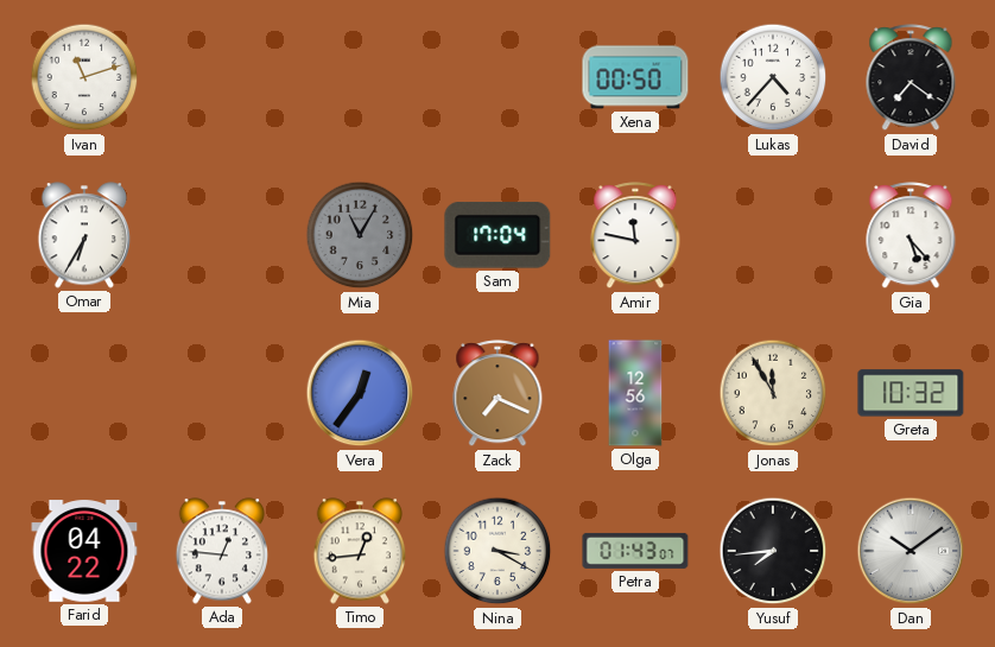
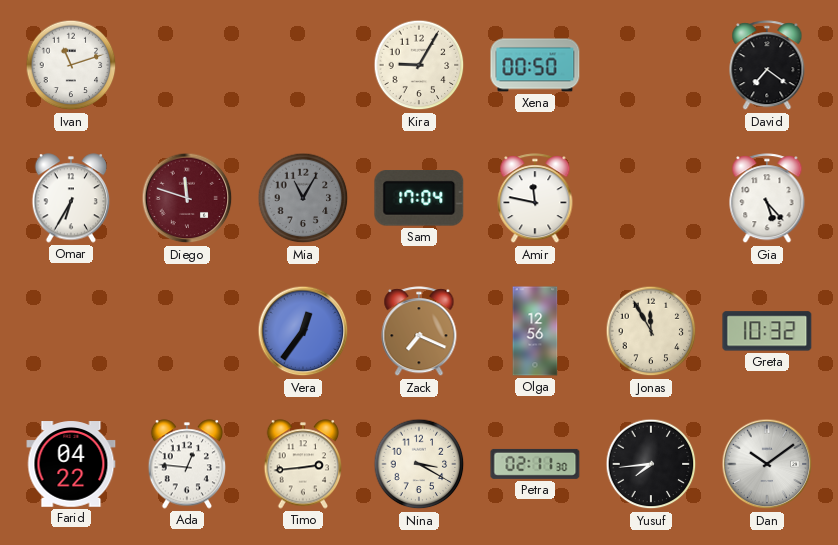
Kira: none -> 9:05
Lukas: 4:37 -> none
Diego: none -> 11:48
Timo: 12:44 -> 2:44
Petra: 01:43 -> 02:11
